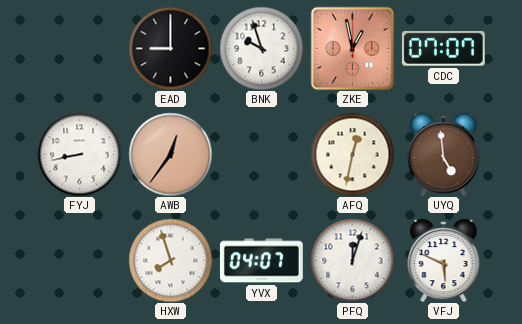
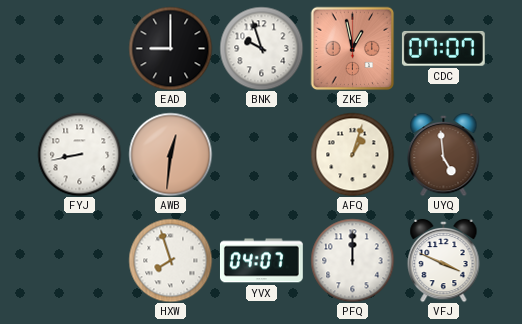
AWB: 12:36 -> 12:31
AFQ: 12:32 -> 1:03
PFQ: 12:03 -> 12:00
VFJ: 5:49 -> 3:49
